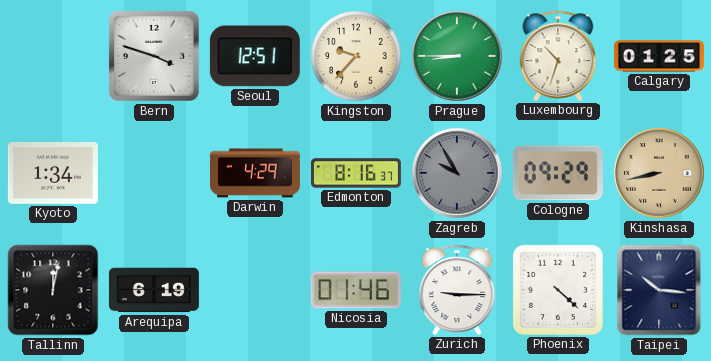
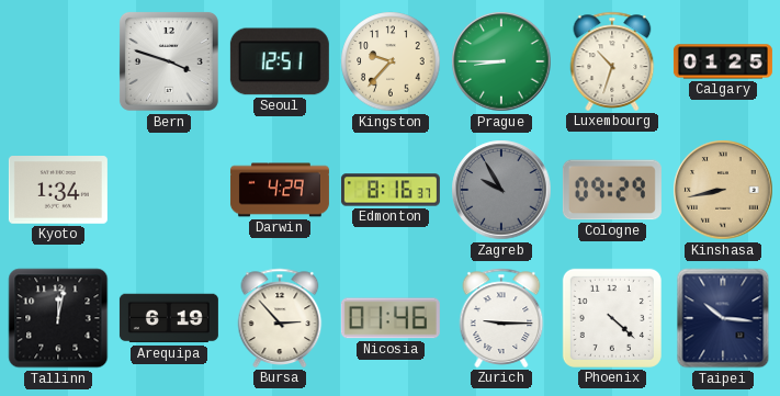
Bursa: none -> 2:53
